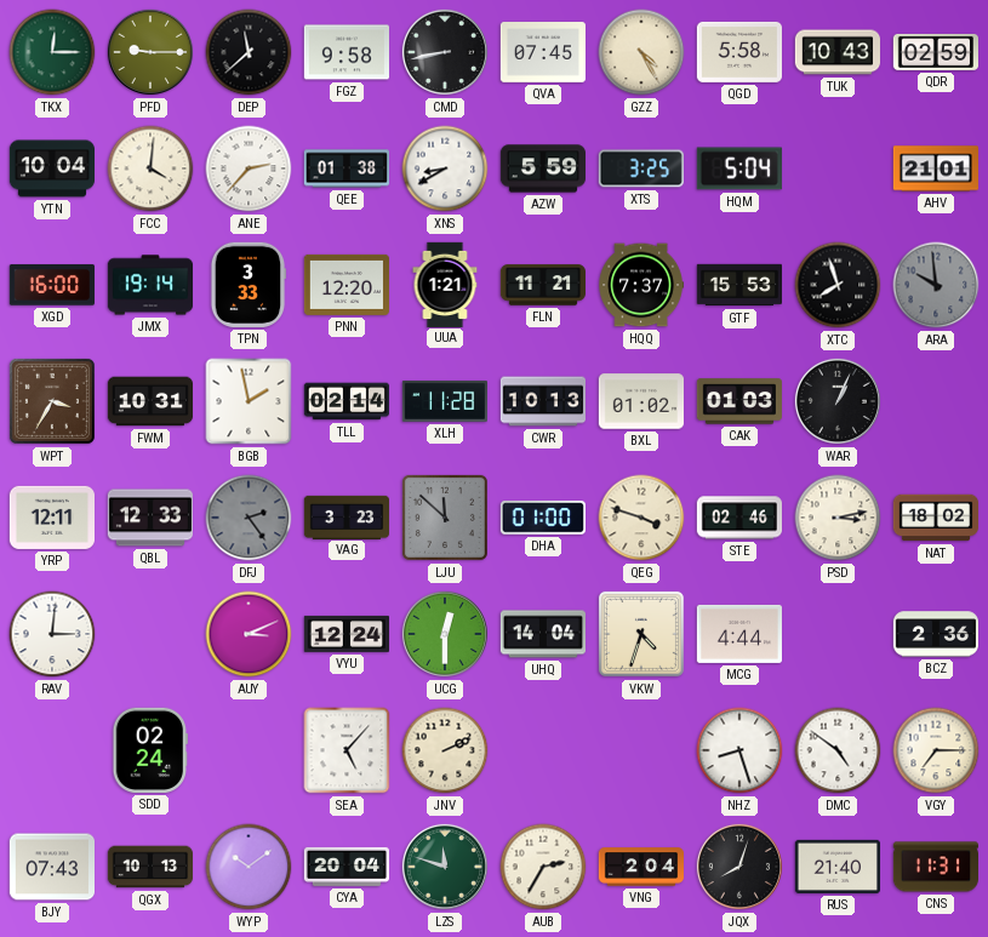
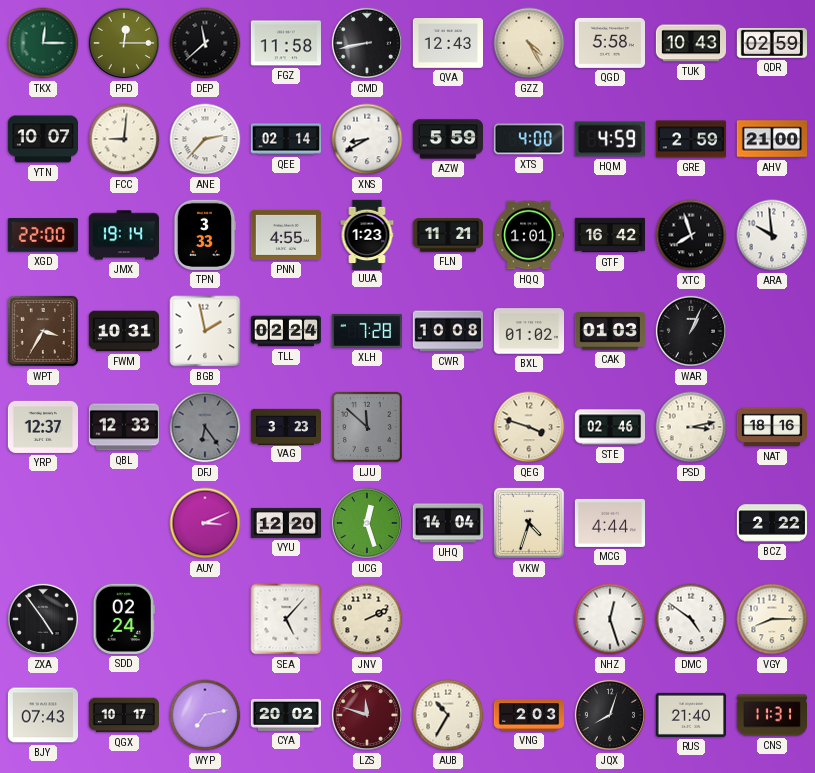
PFD: 9:15 -> 12:15
FGZ: 9:58 -> 11:58
QVA: 07:45 -> 12:43
YTN: 10:04 -> 10:07
FCC: 4:01 -> 9:01
QEE: 01:38 -> 02:14
XTS: 3:25 -> 4:00
HQM: 5:04 -> 4:59
GRE: none -> 2:59
AHV: 21:01 -> 21:00
XGD: 16:00 -> 22:00
PNN: 12:20 -> 4:55
UUA: 1:21 -> 1:23
HQQ: 7:37 -> 1:01
GTF: 15:53 -> 16:42
ARA dial: grey -> white
TLL: 02:14 -> 02:24
XLH: 11:28 -> 7:28
CWR: 10:13 -> 10:08
YRP: 12:11 -> 12:37
DFJ: 2:24 -> 6:24
DHA: 01:00 -> none
NAT: 18:02 -> 18:16
RAV: 3:01 -> none
VYU: 12:24 -> 12:20
UCG: 12:30 -> 12:27
BCZ: 2:36 -> 2:22
ZXA: none -> 4:54
NHZ: 8:27 -> 12:27
VGY: 7:15 -> 8:15
QGX: 10:13 -> 10:17
WYP: 10:09 -> 7:13
CYA: 20:04 -> 20:02
LZS dial: green -> burgundy
AUB: 2:35 -> 10:35
VNG: 2:04 -> 2:03
